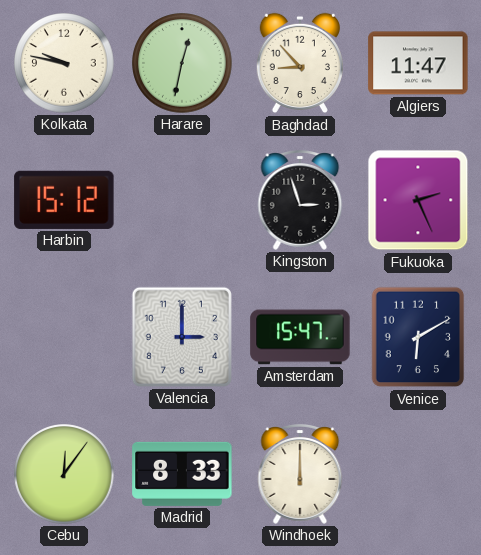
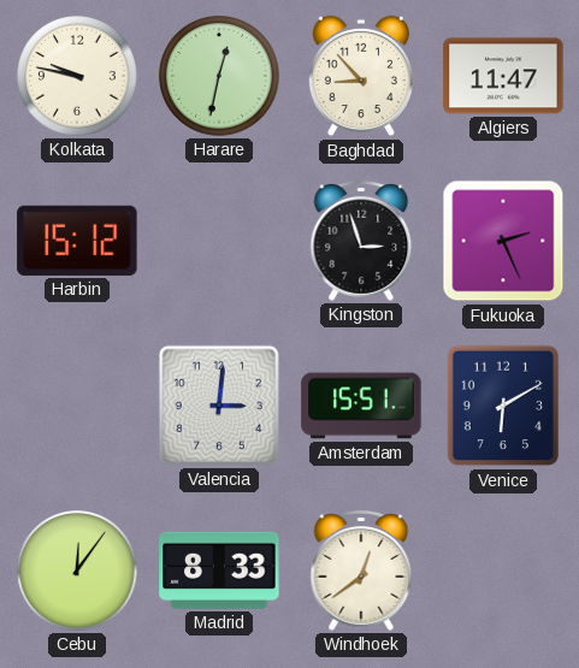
Valencia: 3:00 -> 3:01
Amsterdam: 15:47 -> 15:51
Windhoek: 12:00 -> 12:39
